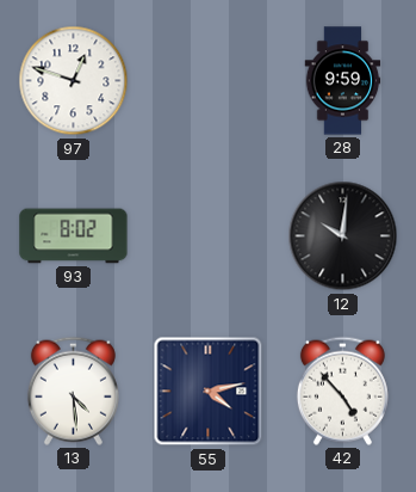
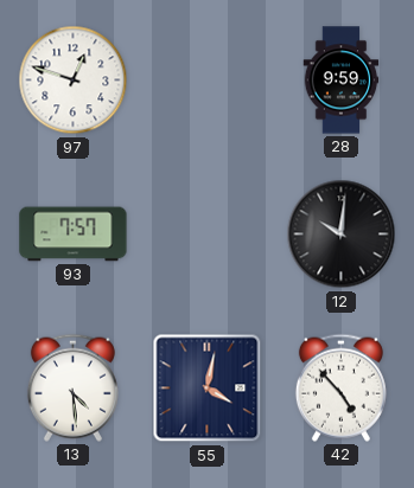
93: 8:02 -> 7:57
55: 4:13 -> 4:02
